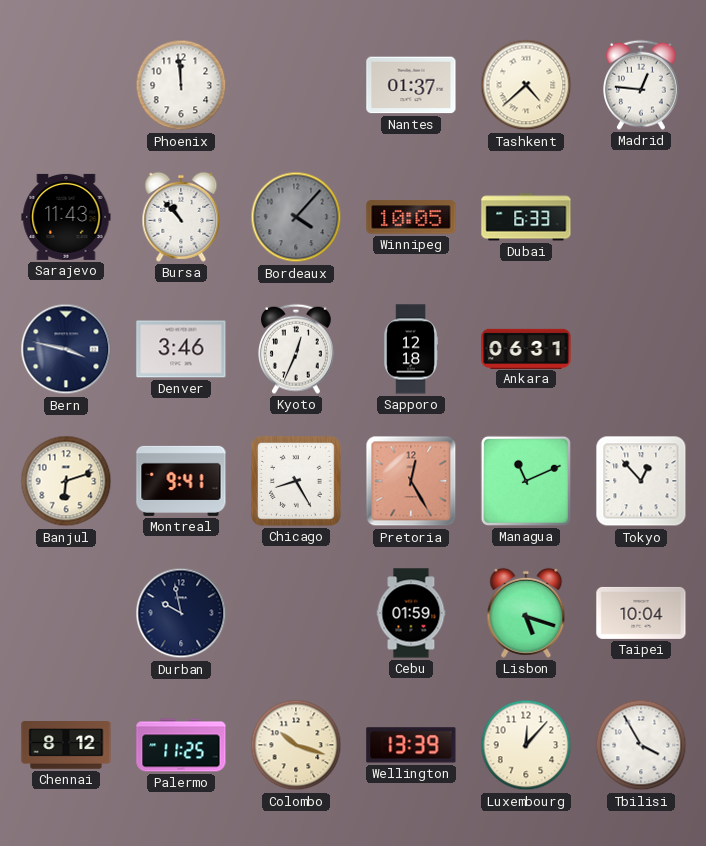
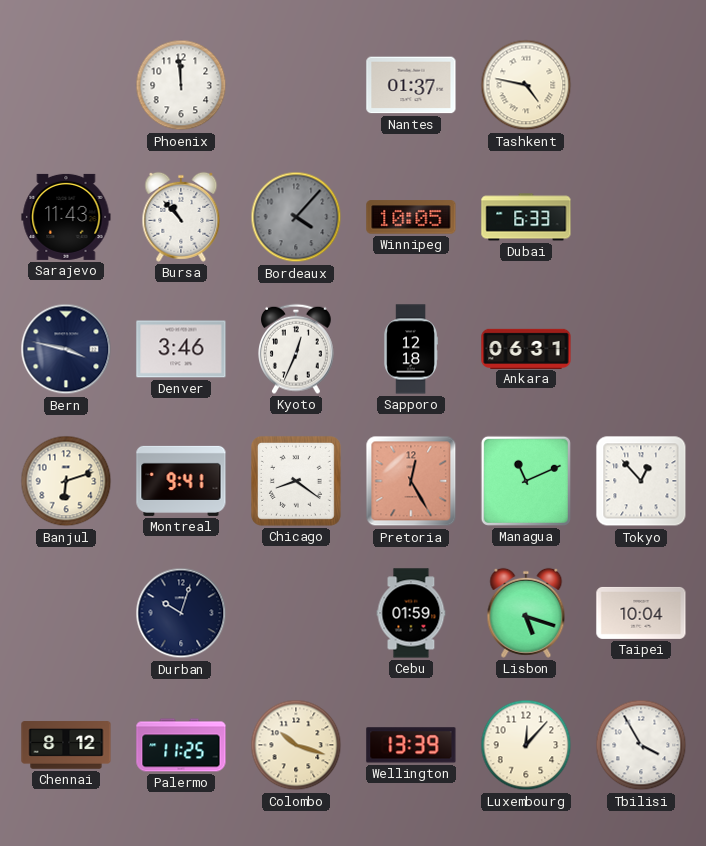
Tashkent: 4:38 -> 4:47
Madrid: 12:46 -> none
Chicago: 8:25 -> 8:21
Durban: 9:58 -> 10:03
